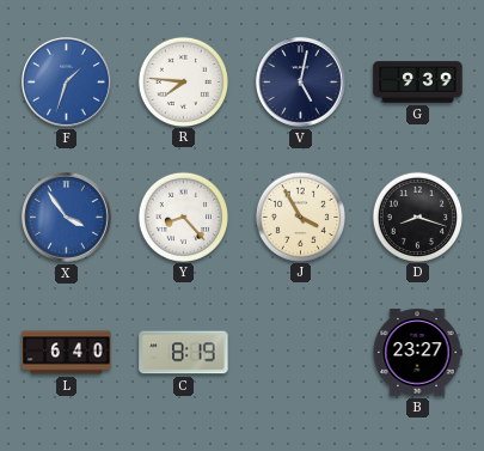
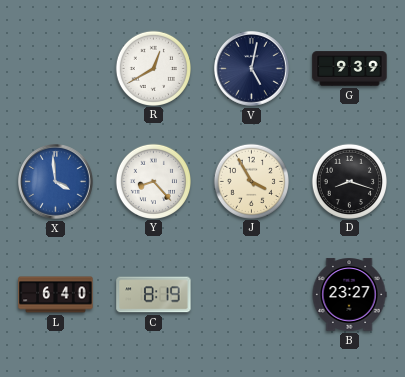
F: 1:33 -> none
R: 7:46 -> 12:40
X: 3:54 -> 3:59
